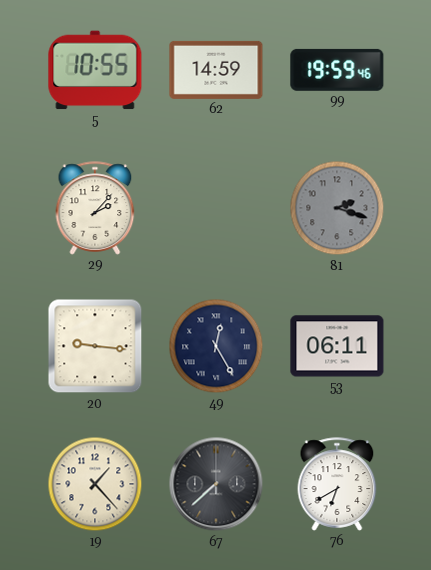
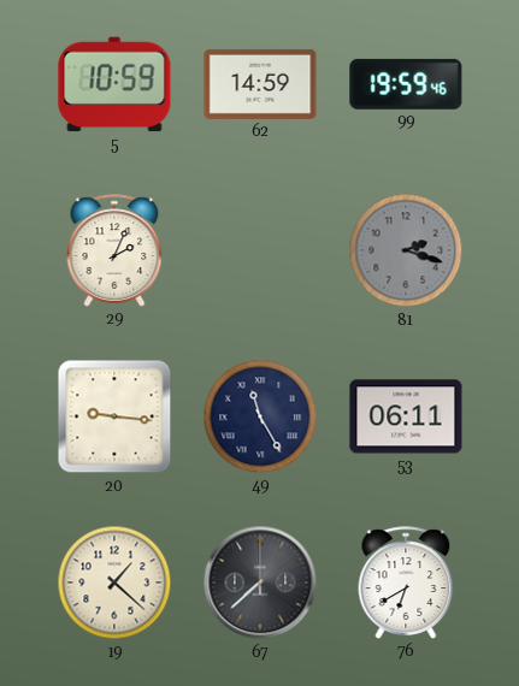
5: 10:55 -> 10:59
29: 2:07 -> 2:04
49: 12:25 -> 11:25
19: 1:23 -> 1:22
